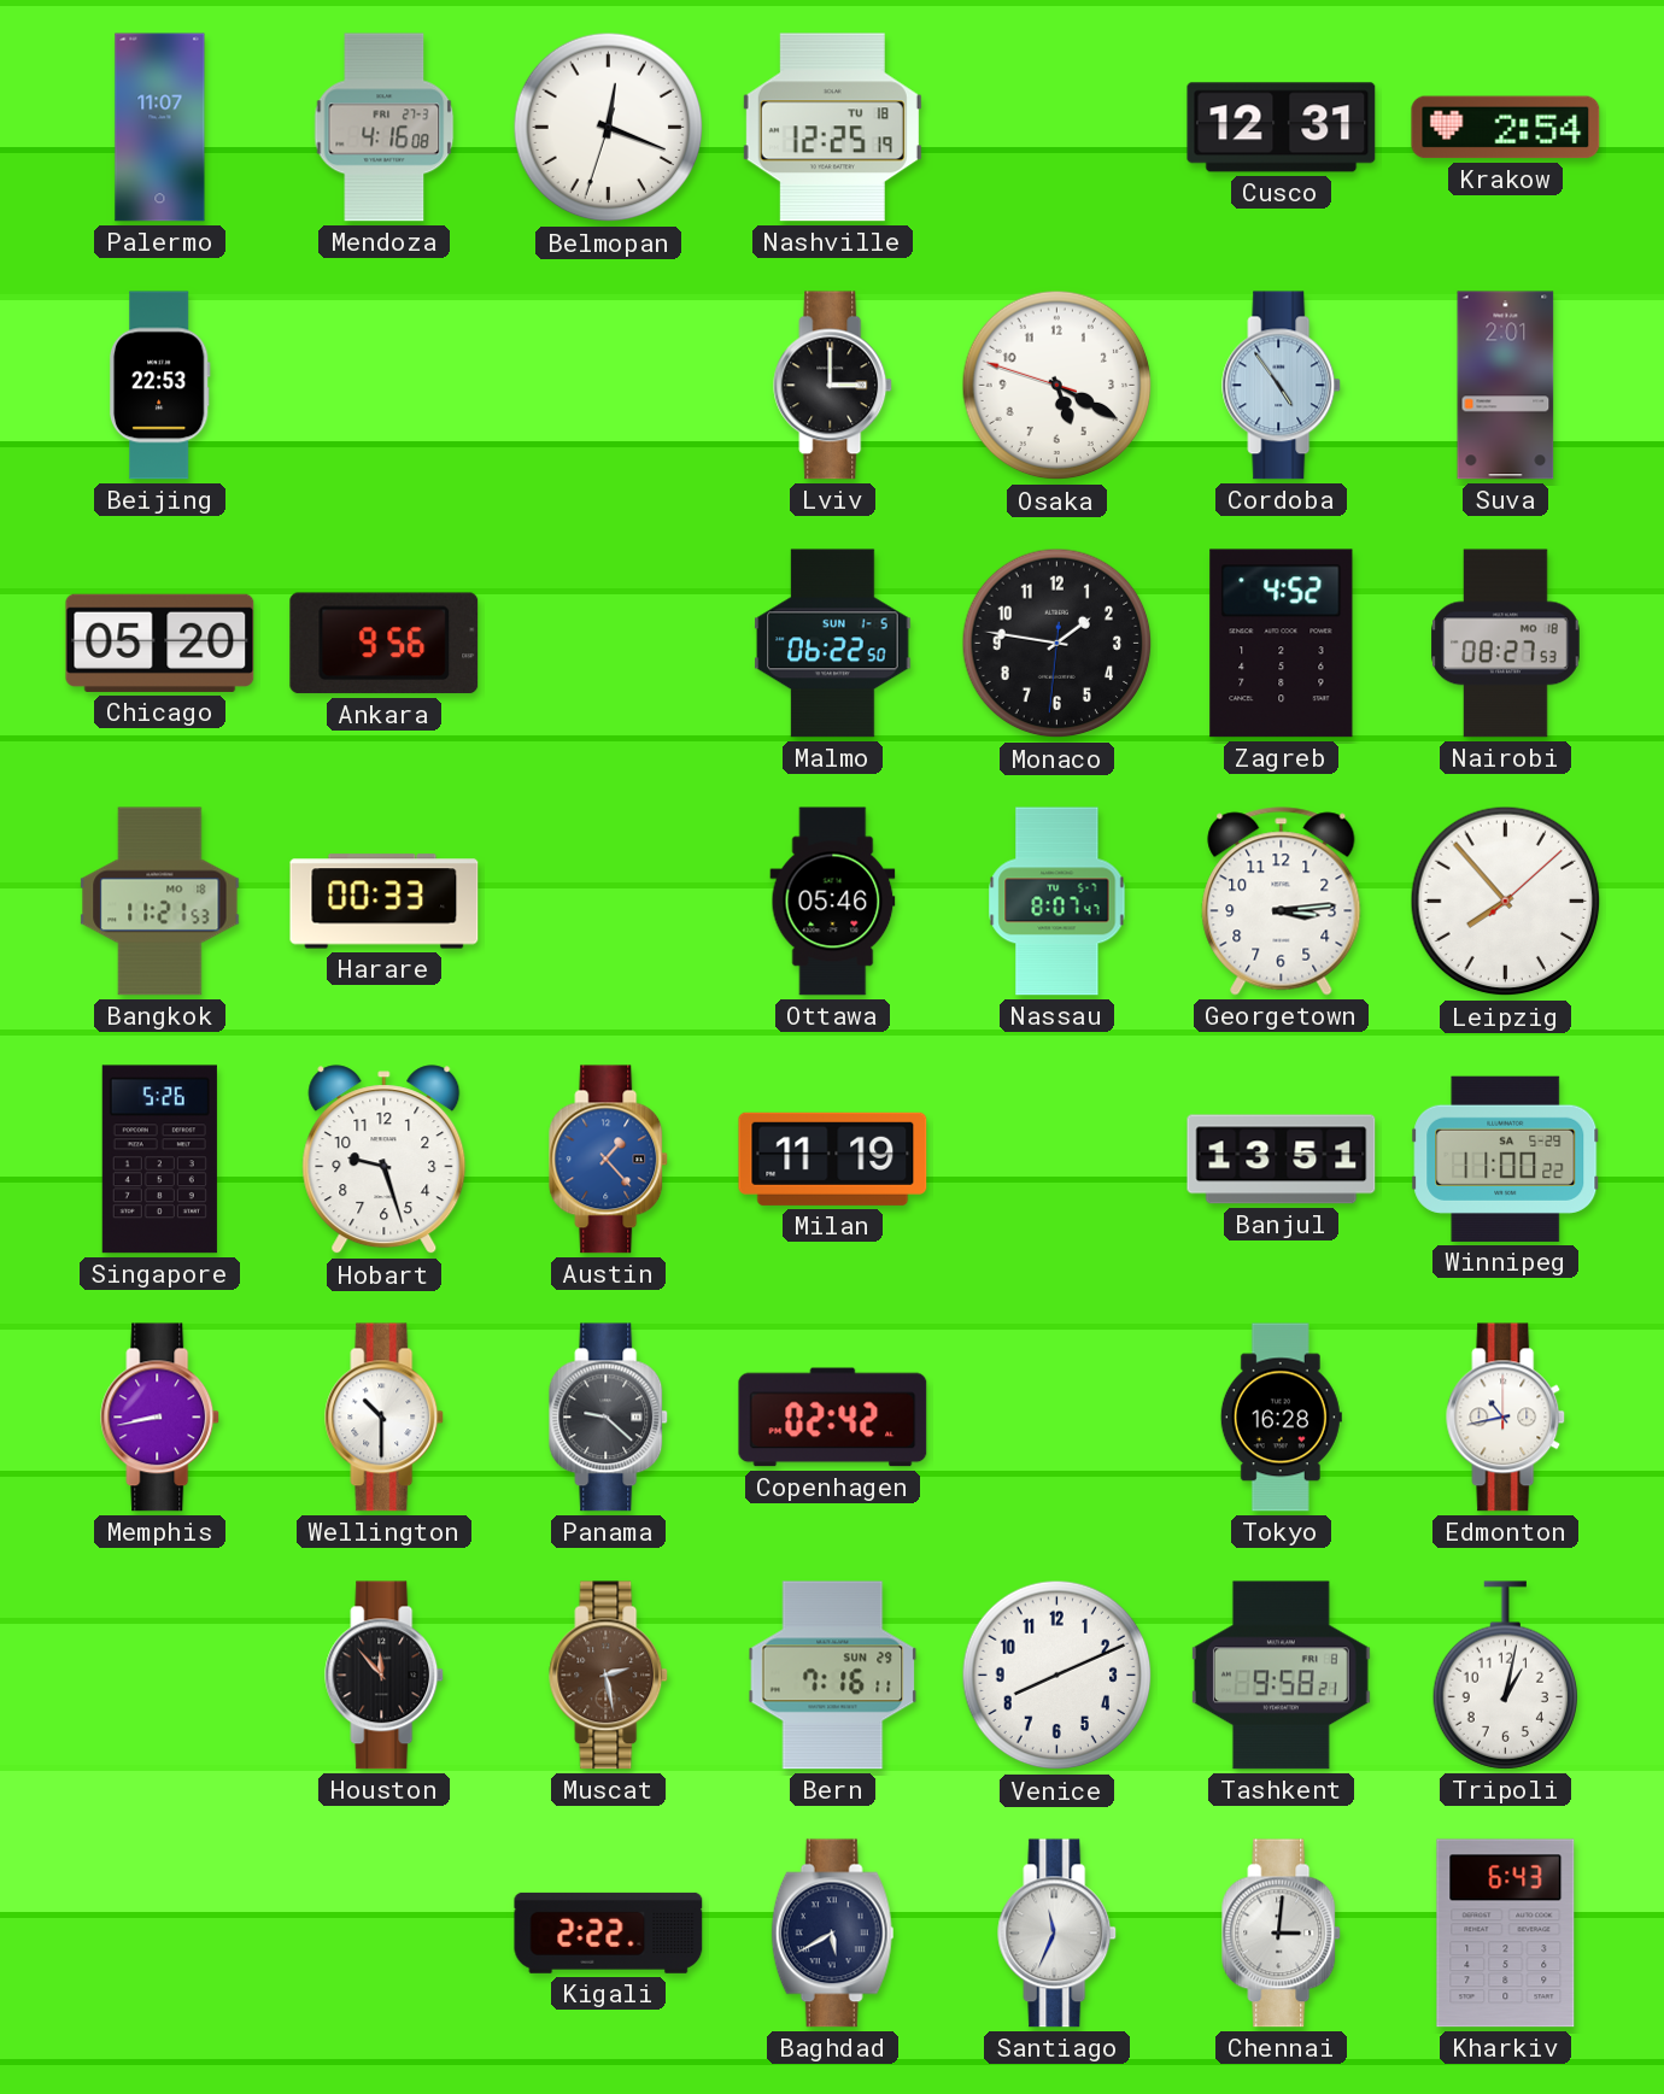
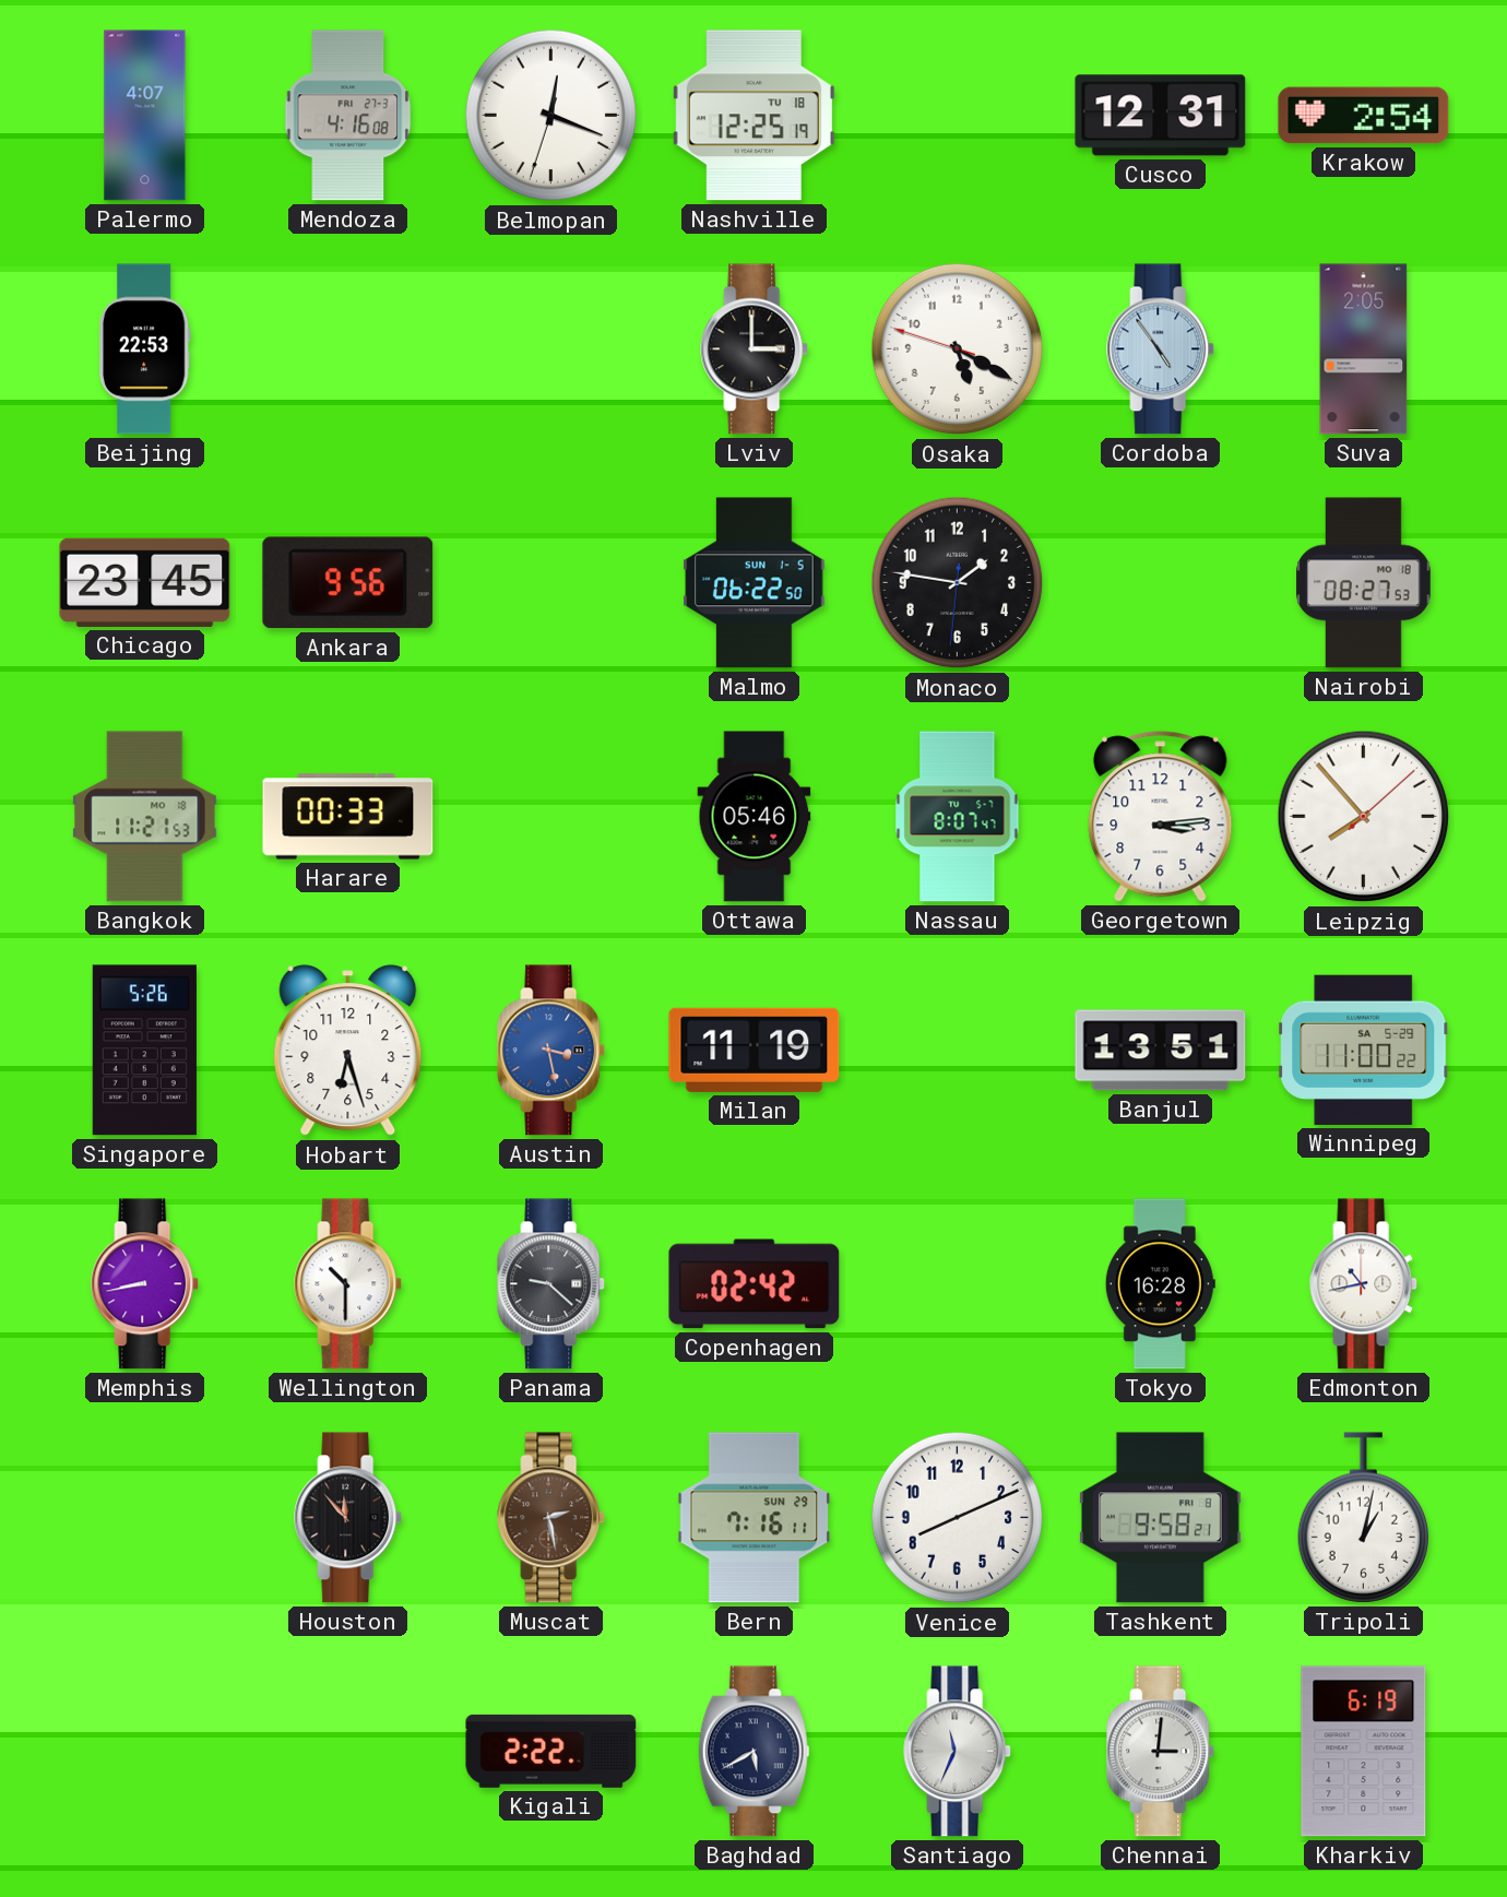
Palermo: 11:07 -> 4:07
Suva: 2:01 -> 2:05
Chicago: 05:20 -> 23:45
Zagreb: 4:52 -> none
Hobart: 9:27 -> 6:27
Austin: 1:23 -> 3:28
Kharkiv: 6:43 -> 6:19
